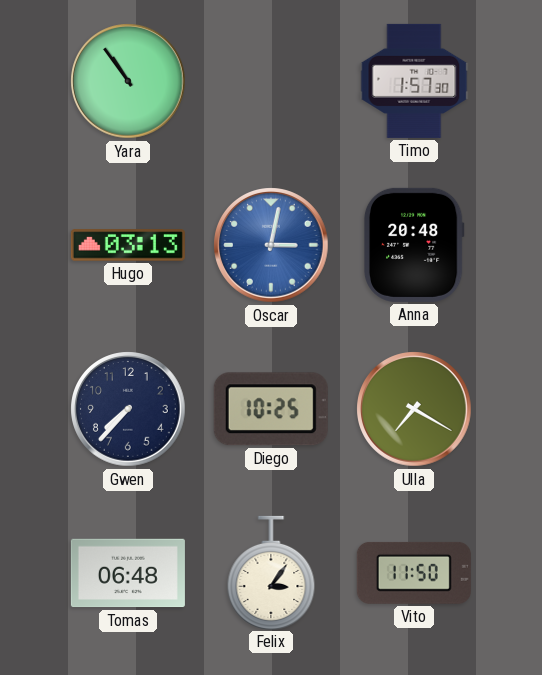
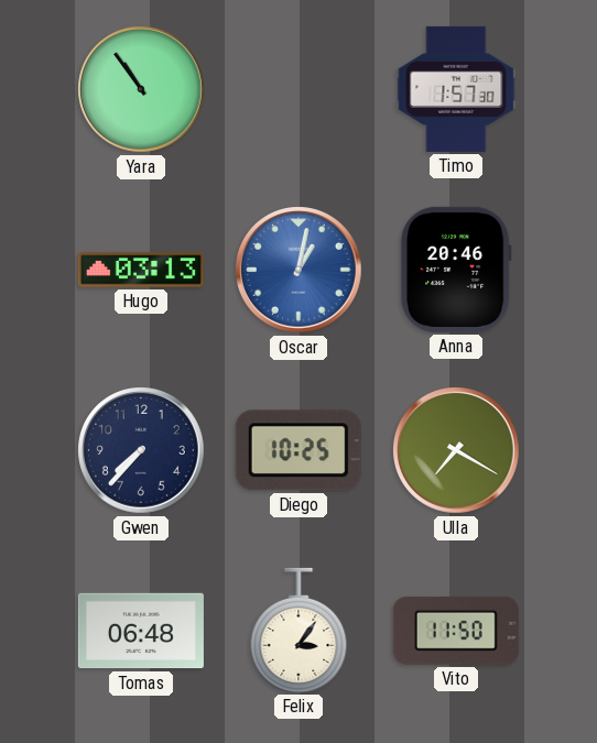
Oscar: 3:02 -> 1:02
Anna: 20:48 -> 20:46
